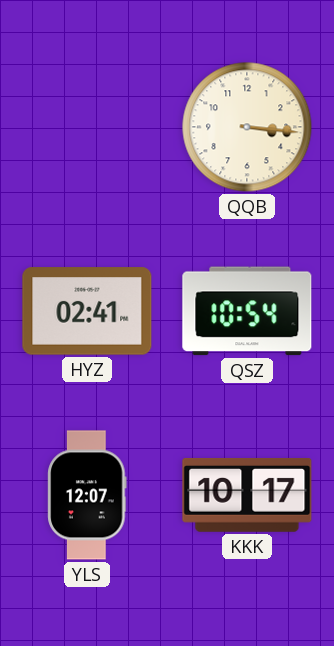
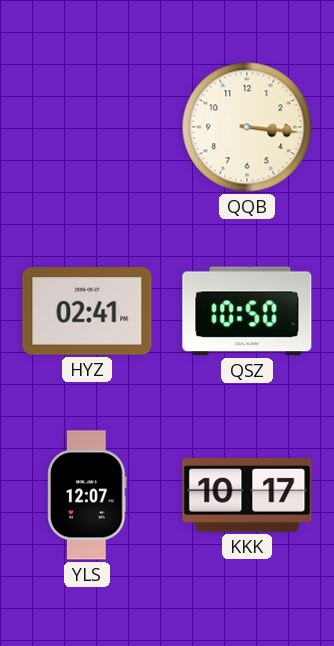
QSZ: 10:54 -> 10:50
